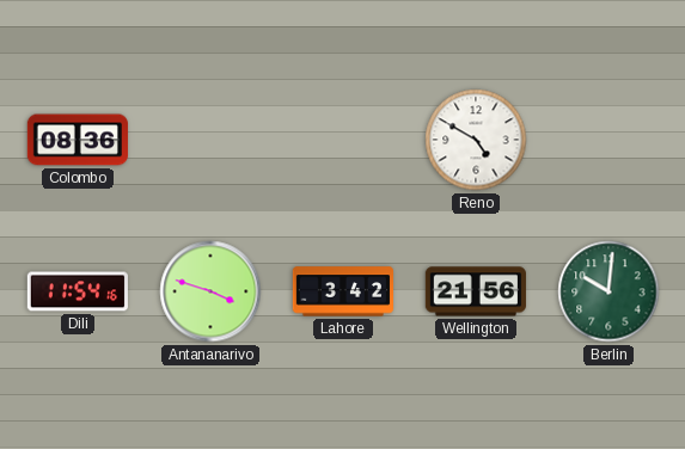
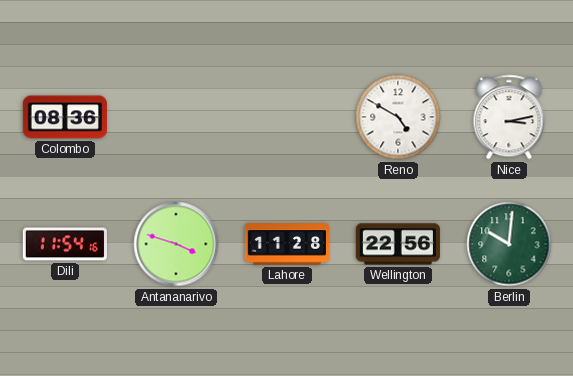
Nice: none -> 3:13
Lahore: 3:42 -> 11:28
Wellington: 21:56 -> 22:56
